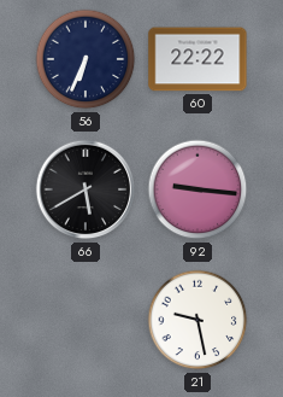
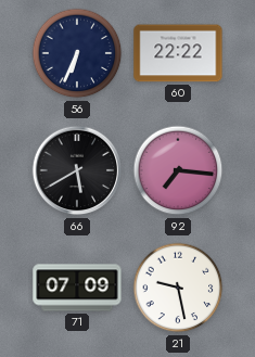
92: 9:16 -> 7:16
71: none -> 07:09
